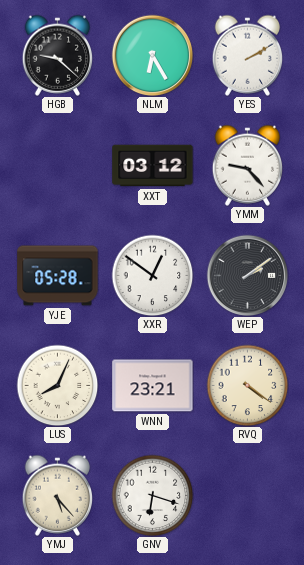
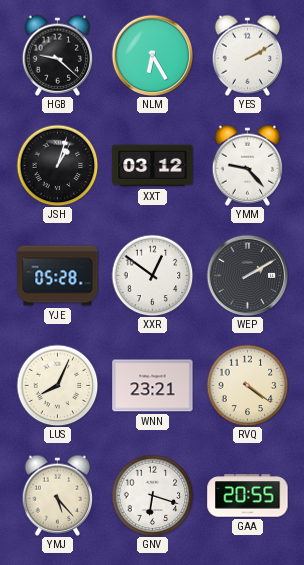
JSH: none -> 1:03
WEP: 2:09 -> 2:10
GAA: none -> 20:55
